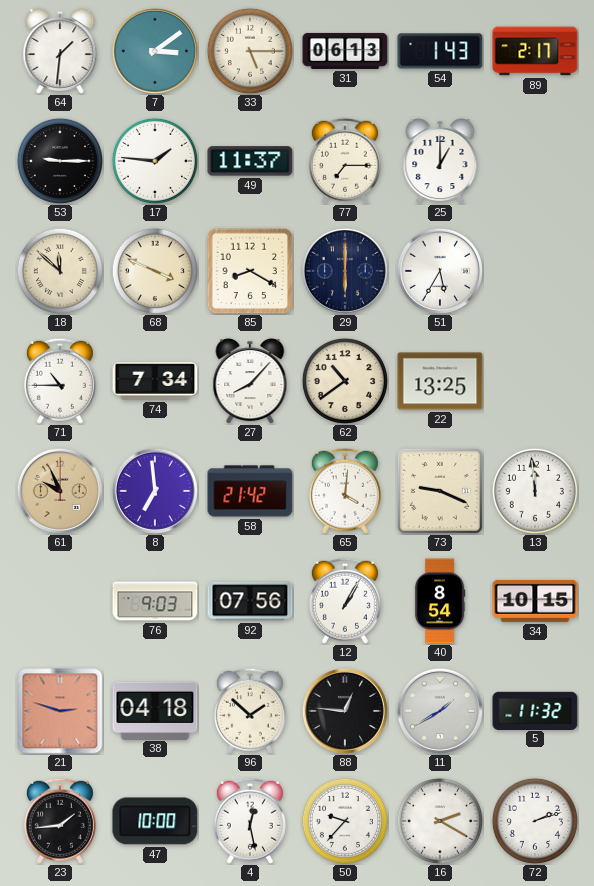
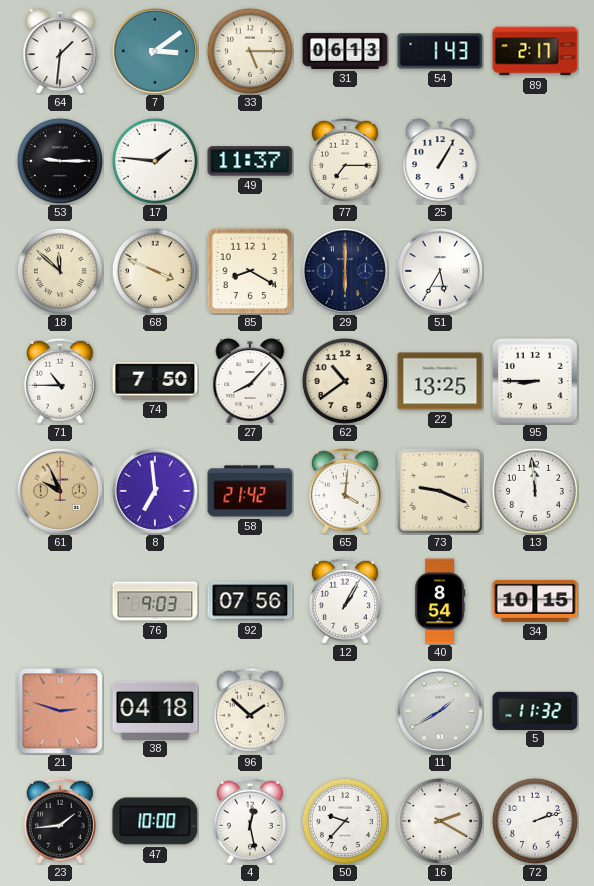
25: 1:00 -> 1:05
74: 7:34 -> 7:50
95: none -> 8:45
88: 12:46 -> none
